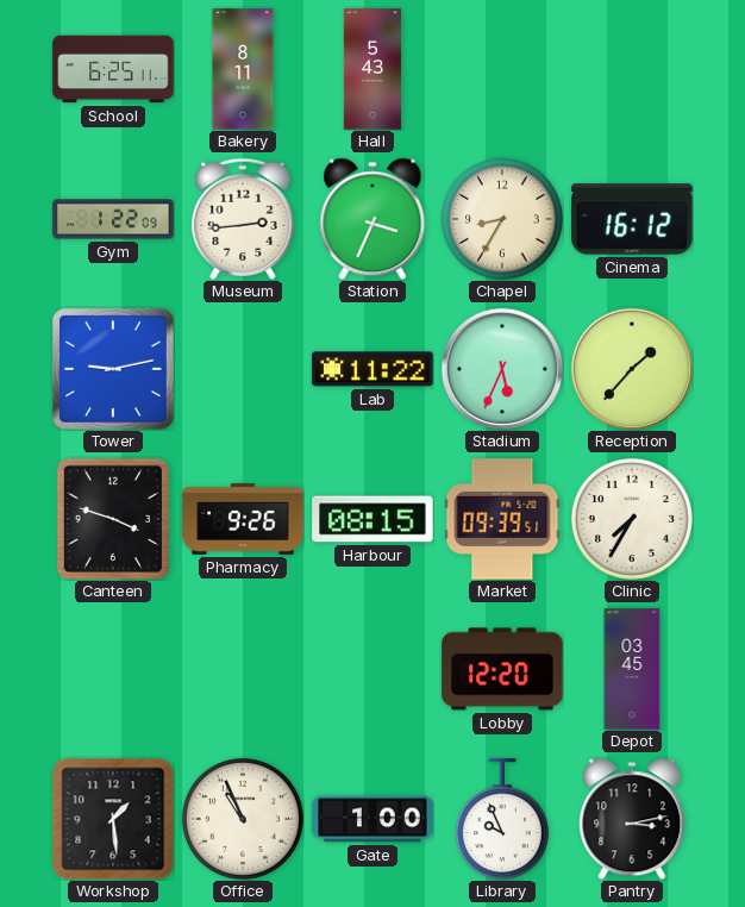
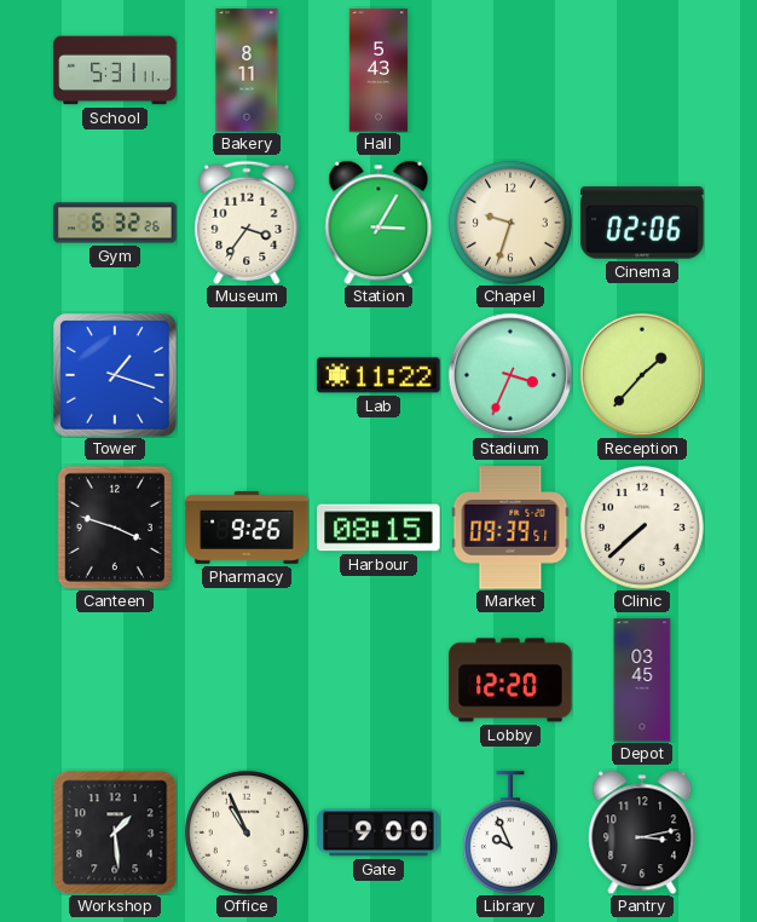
School: 6:25 -> 5:31
Gym: 1:22 -> 6:32
Museum: 2:44 -> 3:36
Station: 3:34 -> 3:05
Chapel: 8:35 -> 9:33
Cinema: 16:12 -> 02:06
Tower: 9:13 -> 1:18
Stadium: 5:34 -> 3:34
Clinic: 7:35 -> 7:38
Gate: 1:00 -> 9:00
